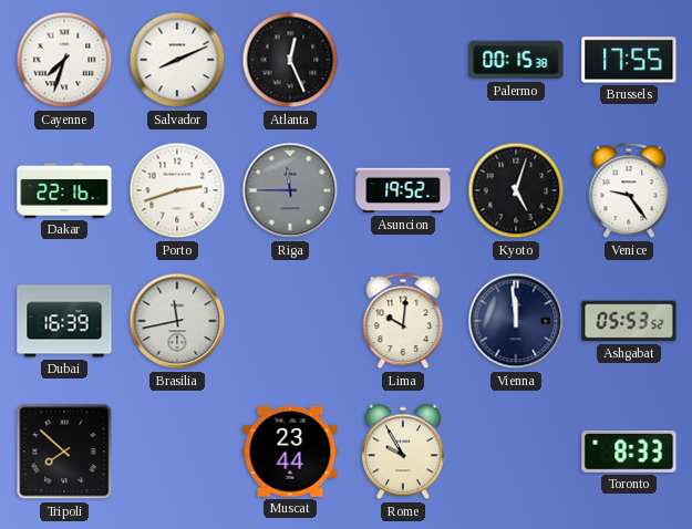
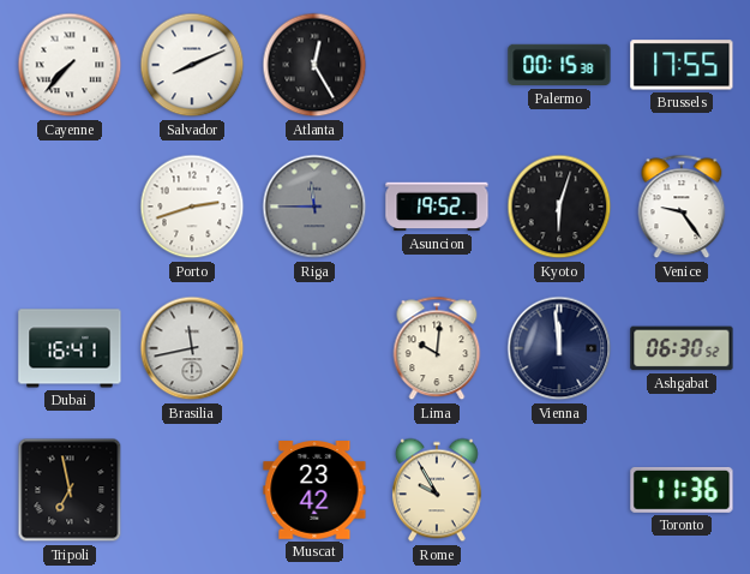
Cayenne: 7:33 -> 7:37
Atlanta: 12:26 -> 12:25
Dakar: 22:16 -> none
Kyoto: 5:03 -> 6:03
Dubai: 16:39 -> 16:41
Ashgabat: 05:53 -> 06:30
Tripoli: 7:52 -> 6:58
Muscat: 23:44 -> 23:42
Toronto: 8:33 -> 11:36
